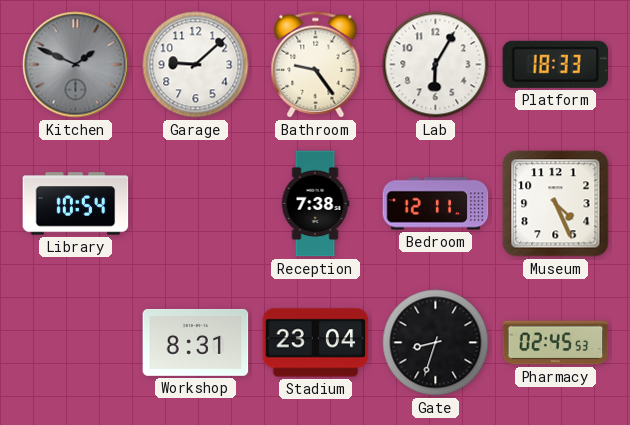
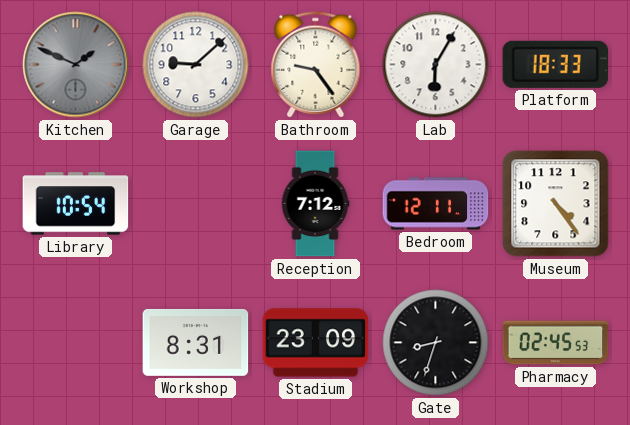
Reception: 7:38 -> 7:12
Museum: 4:26 -> 4:24
Stadium: 23:04 -> 23:09
